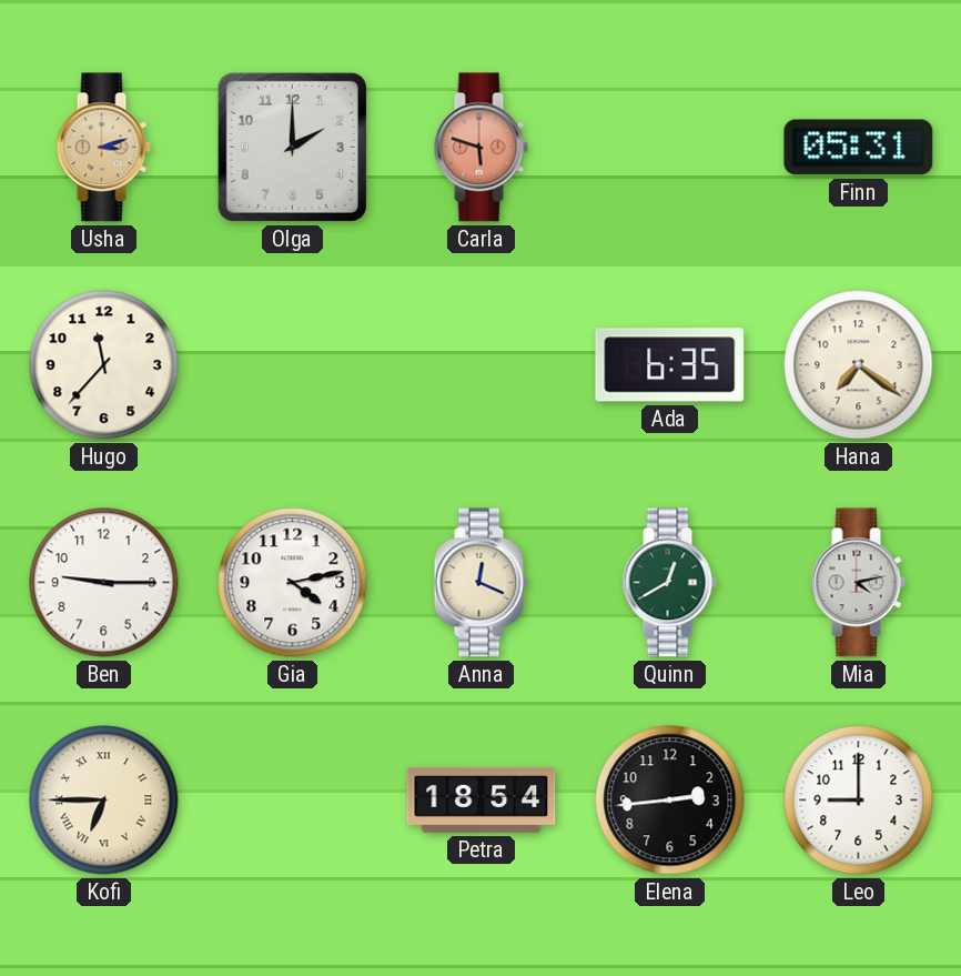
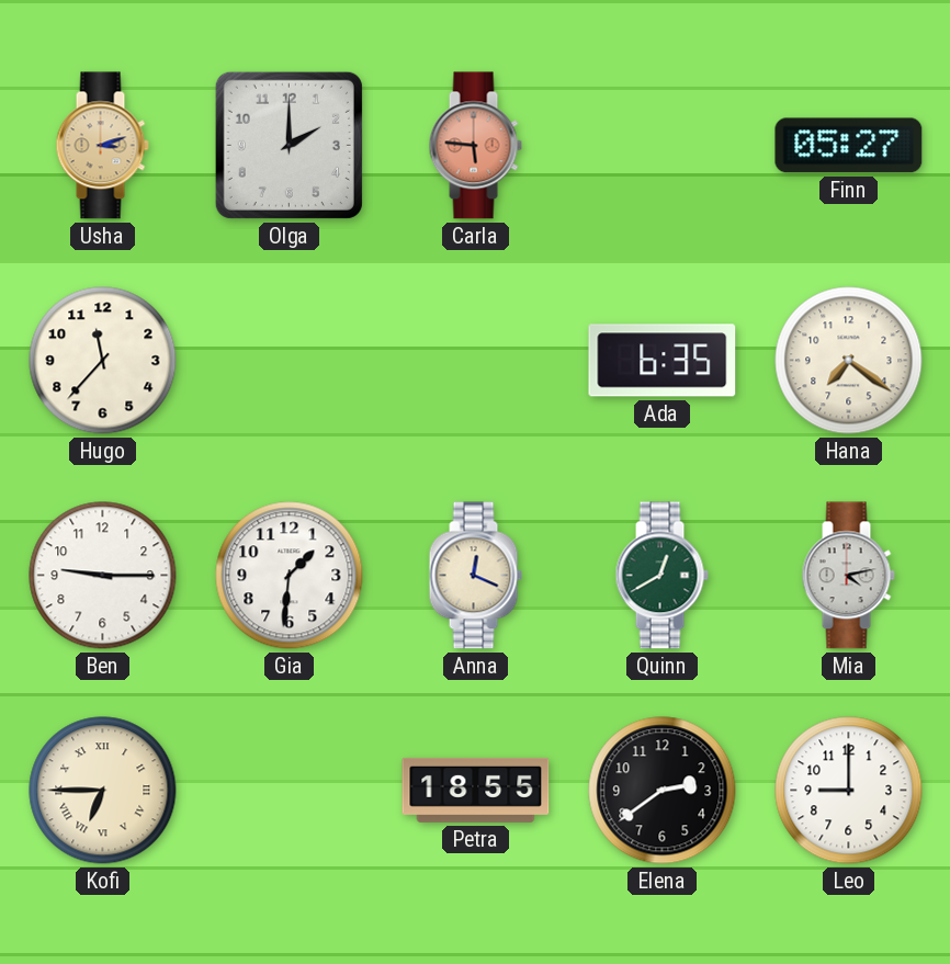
Carla: 5:48 -> 5:46
Finn: 05:31 -> 05:27
Gia: 4:13 -> 1:31
Petra: 18:54 -> 18:55
Elena: 2:44 -> 2:39
